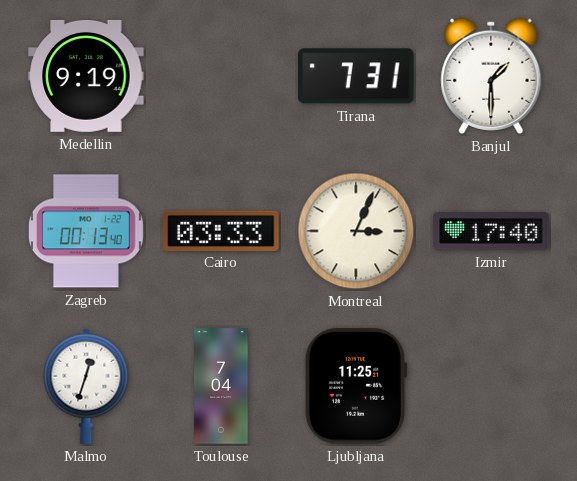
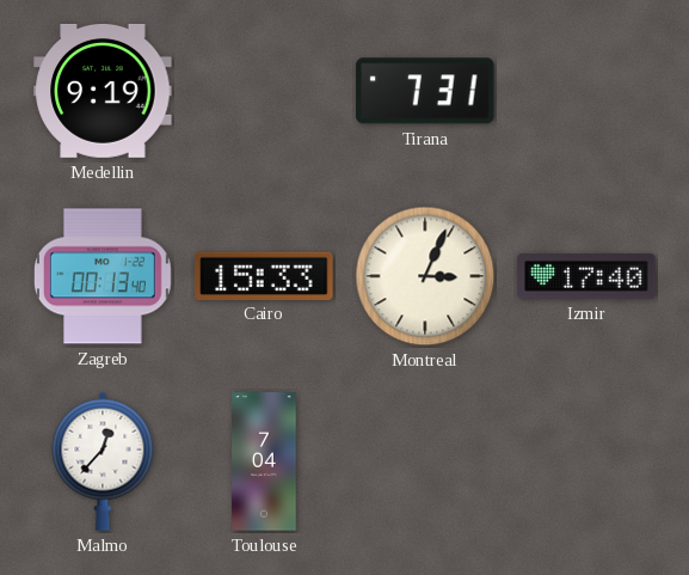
Banjul: 1:30 -> none
Cairo: 03:33 -> 15:33
Malmo: 12:33 -> 12:37
Ljubljana: 11:25 -> none
